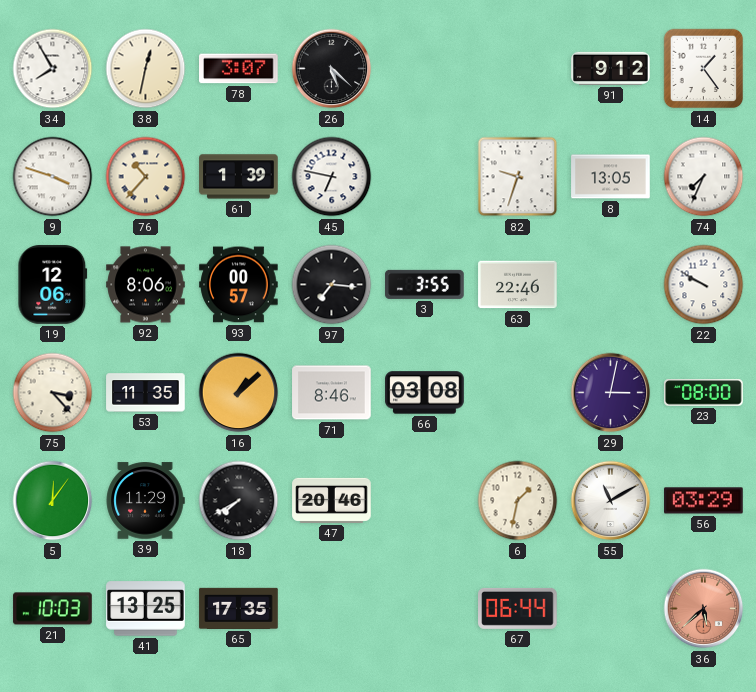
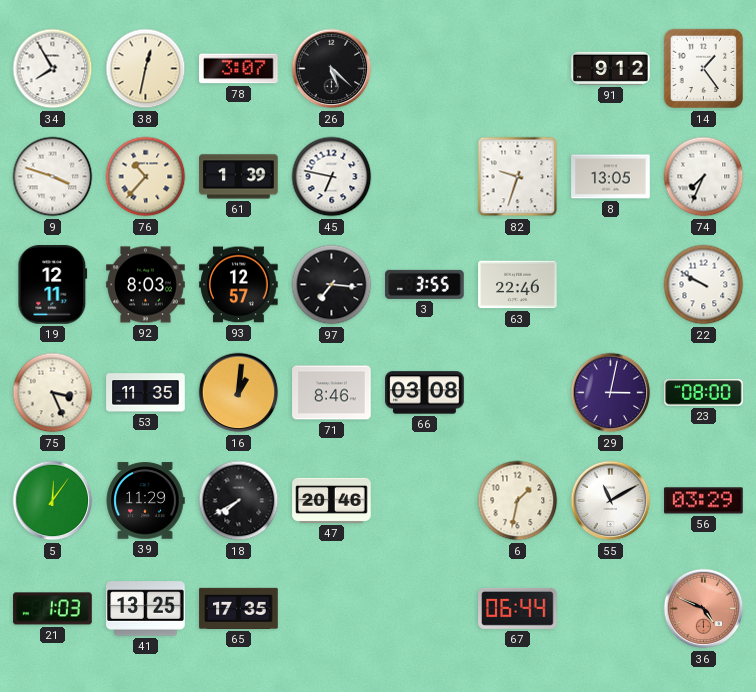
19: 12:06 -> 12:11
92: 8:06 -> 8:03
93: 00:57 -> 12:57
75: 3:23 -> 3:26
16: 1:08 -> 1:01
21: 10:03 -> 1:03
36: 5:38 -> 4:49
